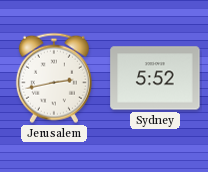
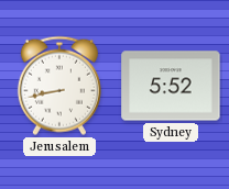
Jerusalem: 2:43 -> 8:43
